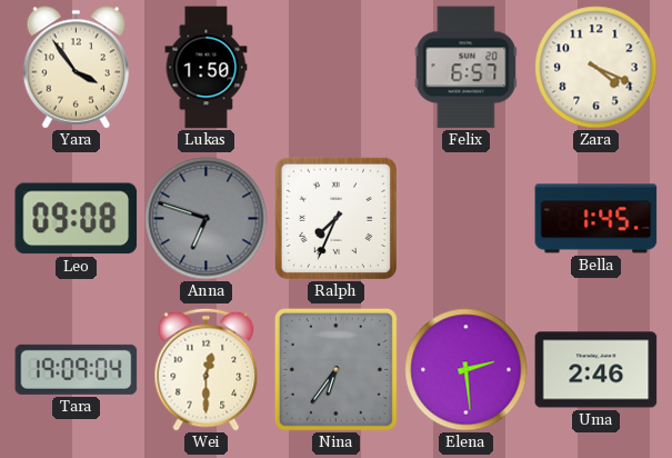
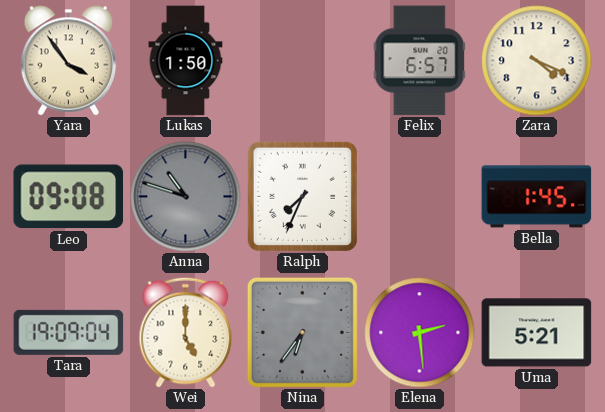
Anna: 6:48 -> 10:48
Wei: 12:30 -> 5:00
Uma: 2:46 -> 5:21
